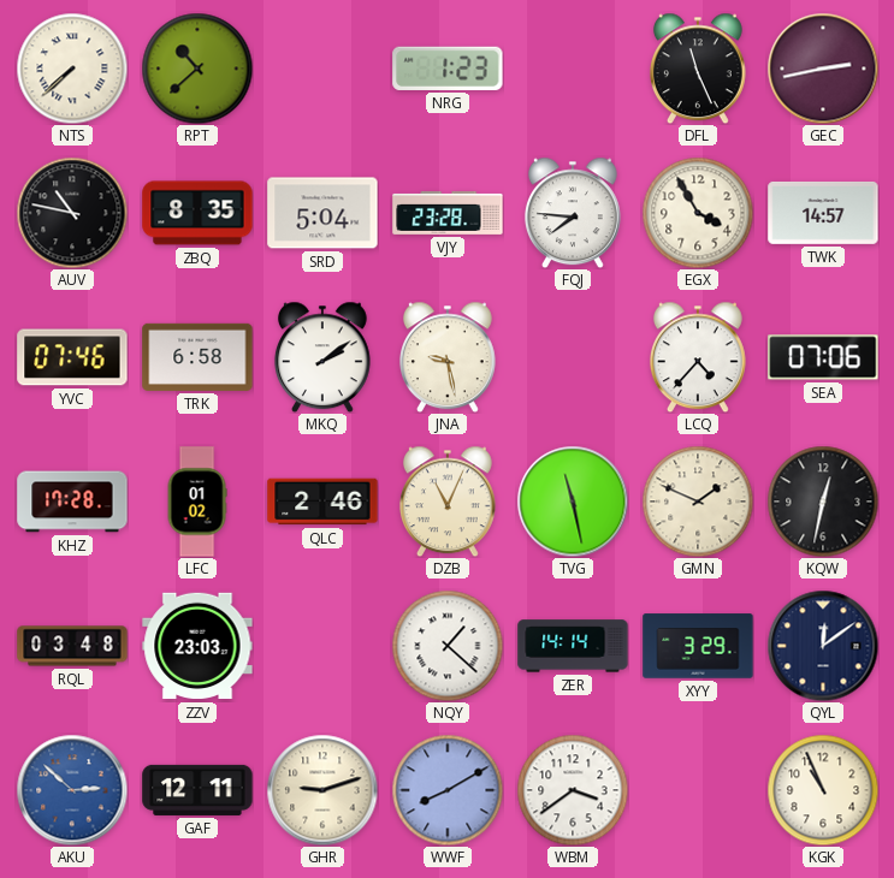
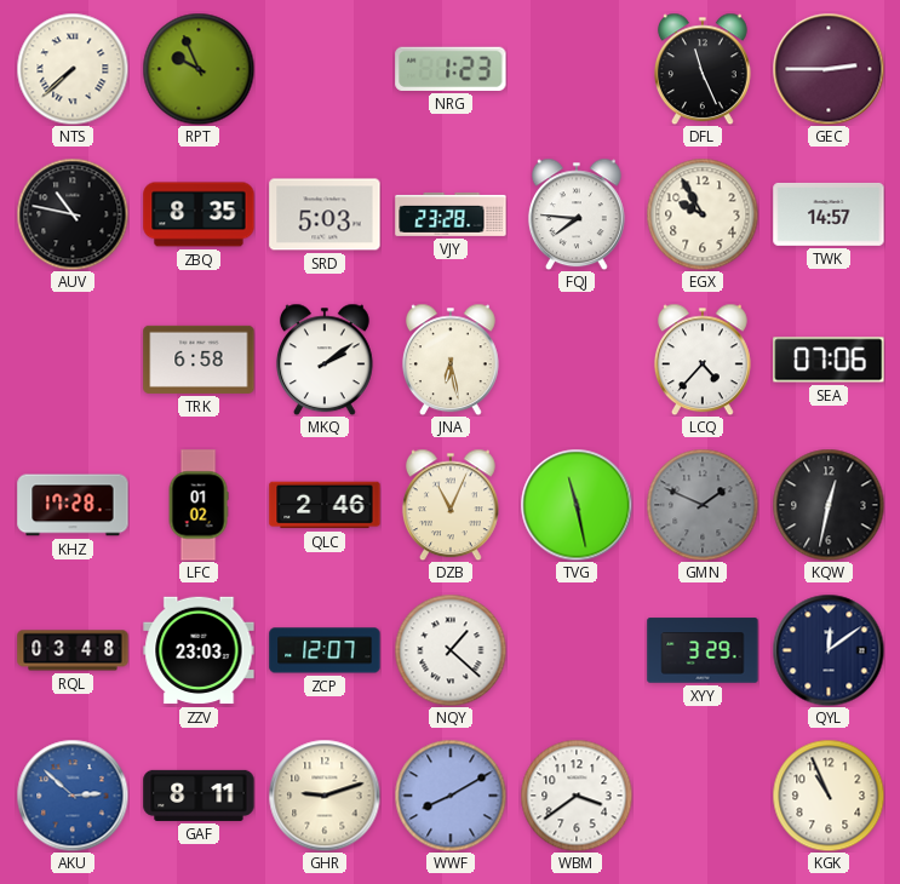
RPT: 10:38 -> 9:56
GEC: 2:43 -> 2:45
SRD: 5:04 -> 5:03
EGX: 3:55 -> 9:55
YVC: 07:46 -> none
JNA: 9:28 -> 6:28
GMN dial: cream -> grey
ZCP: none -> 12:07
ZER: 14:14 -> none
GAF: 12:11 -> 8:11
